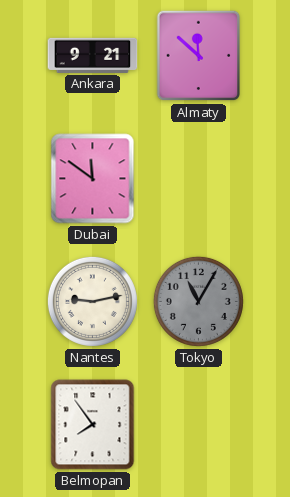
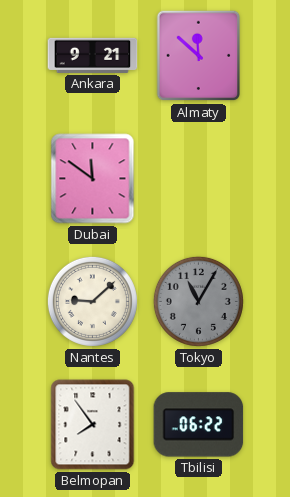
Nantes: 9:13 -> 9:08
Tbilisi: none -> 06:22
